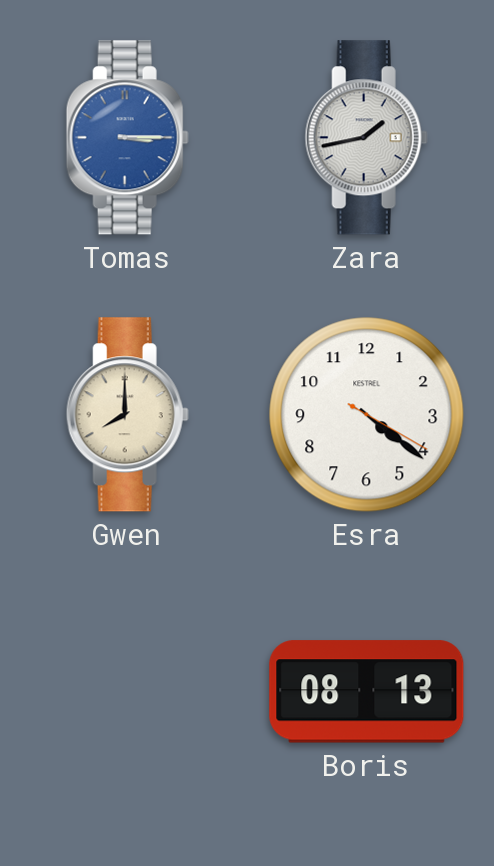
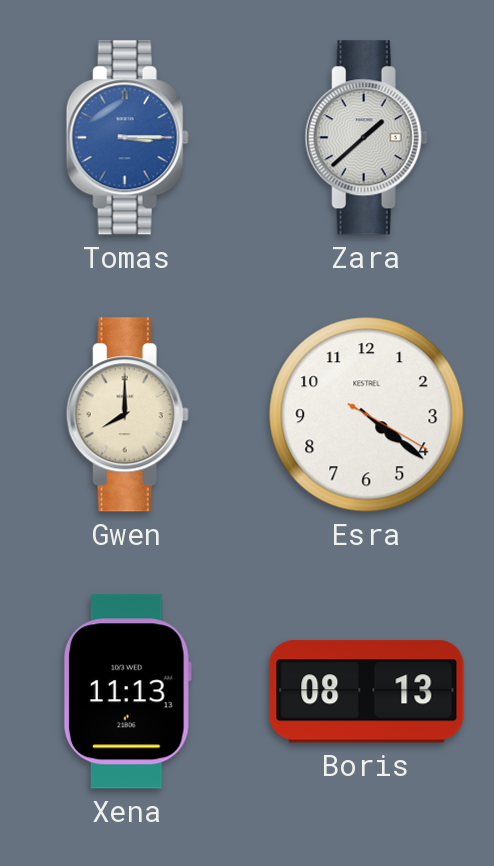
Zara: 1:43 -> 1:38
Xena: none -> 11:13
